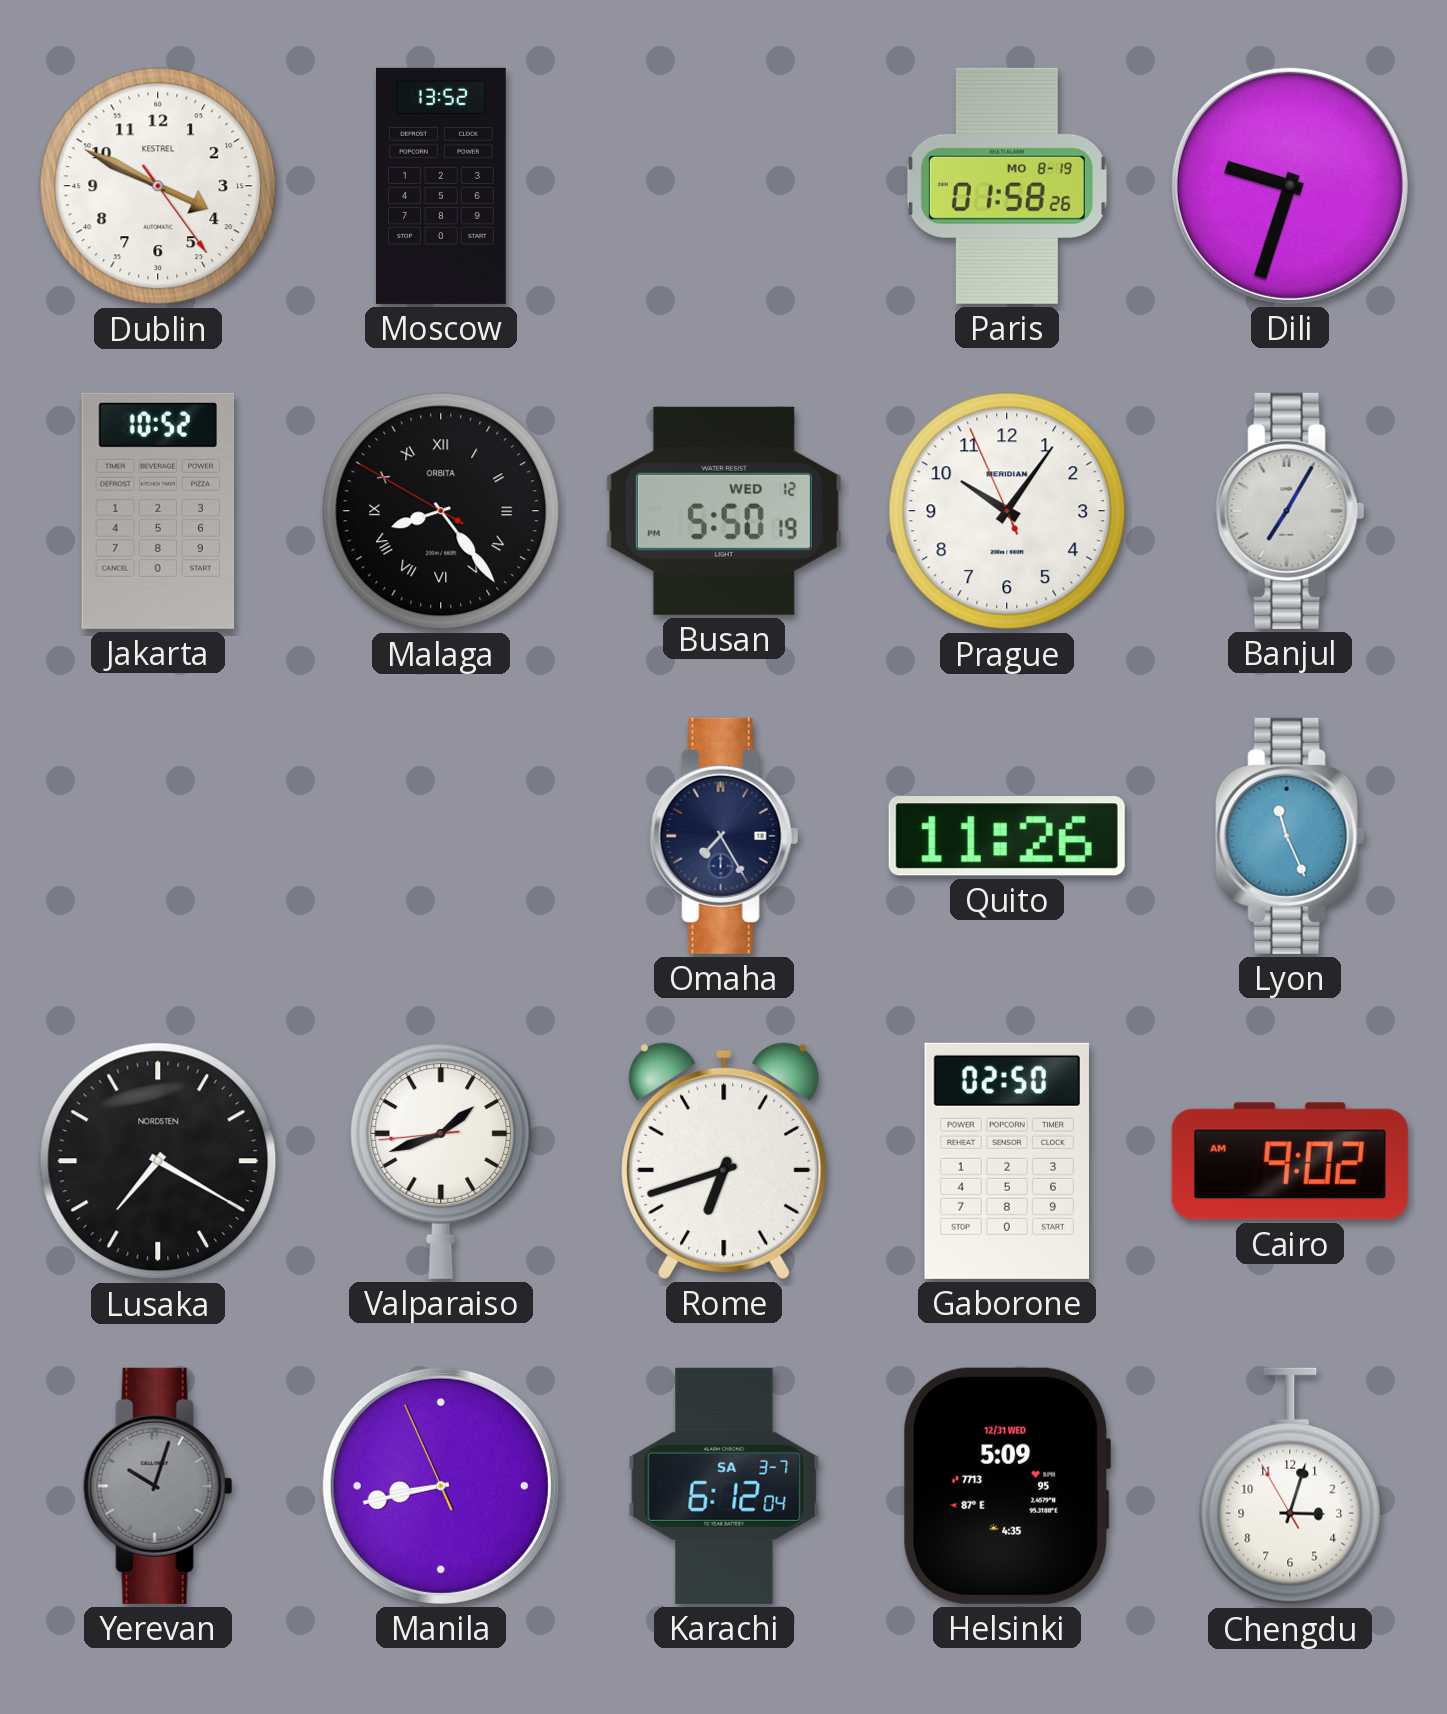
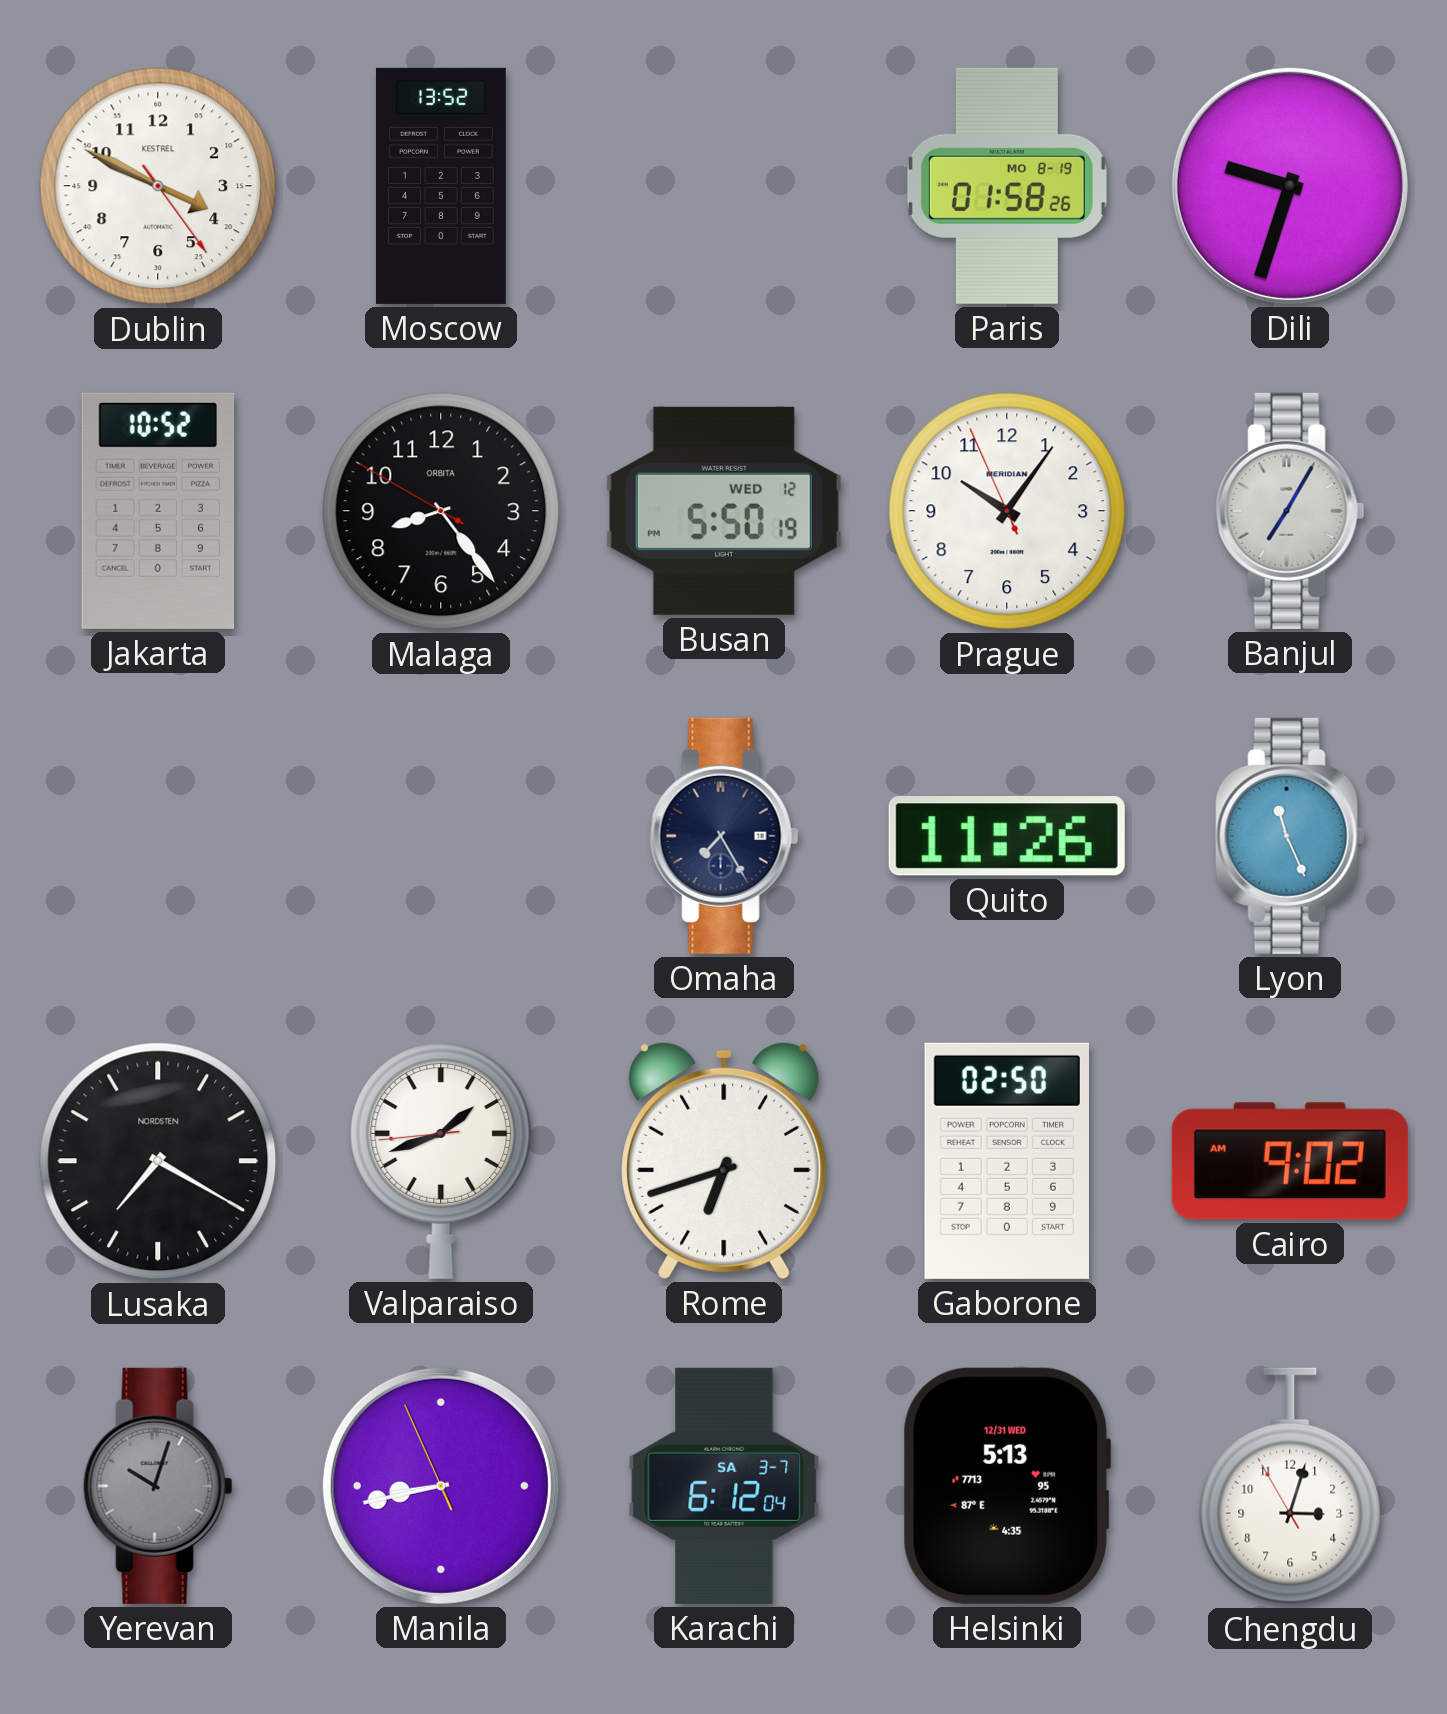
Malaga numerals: Roman -> Arabic
Helsinki: 5:09 -> 5:13
